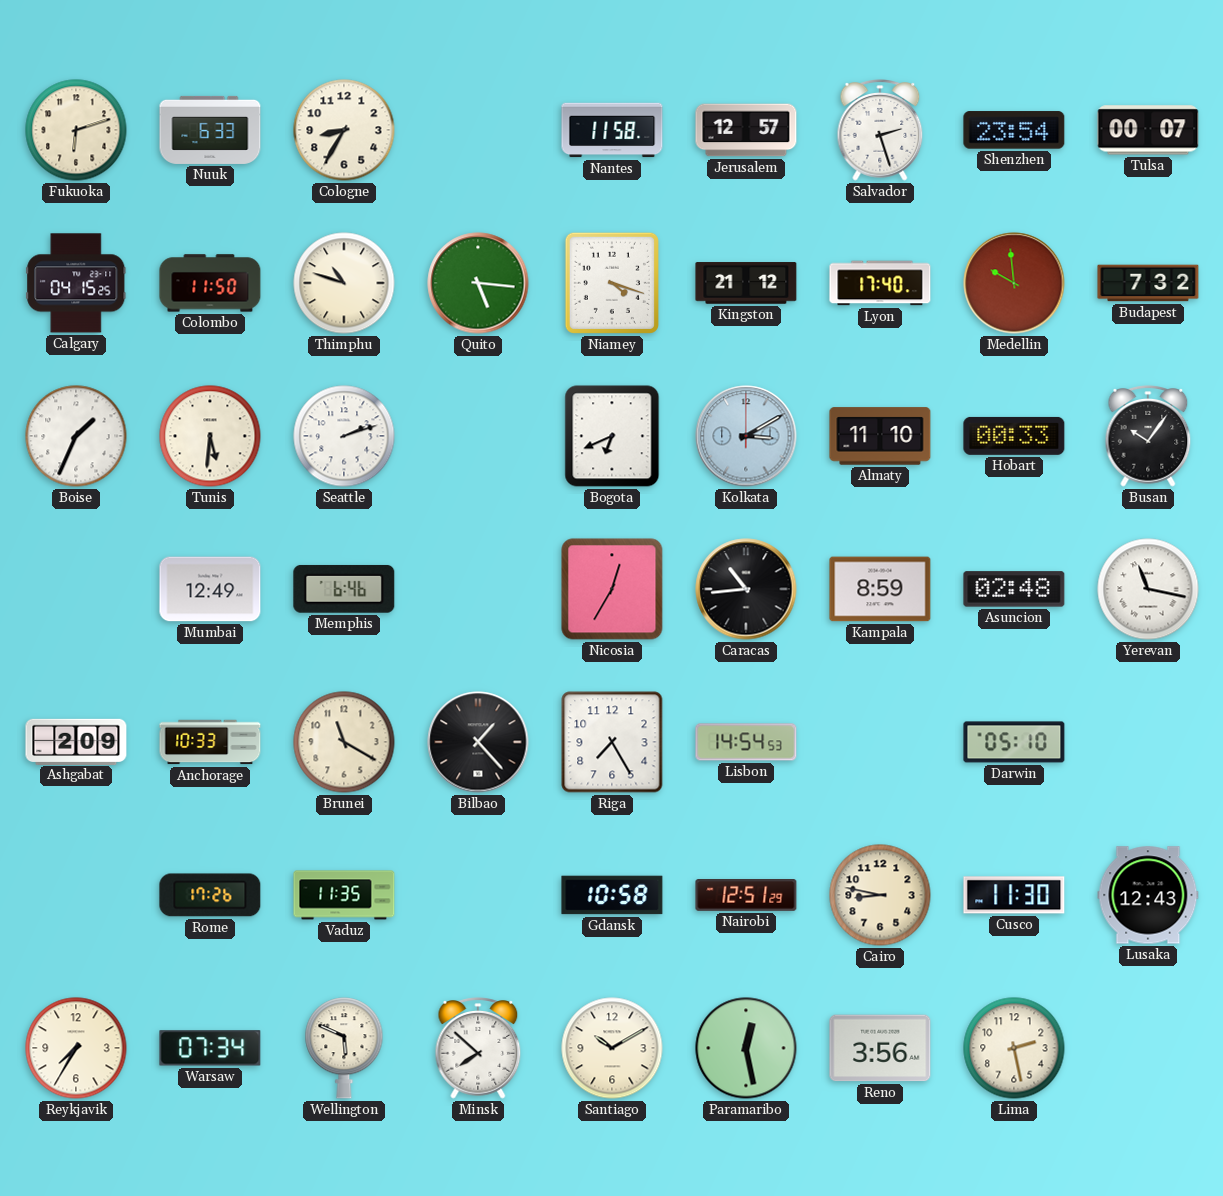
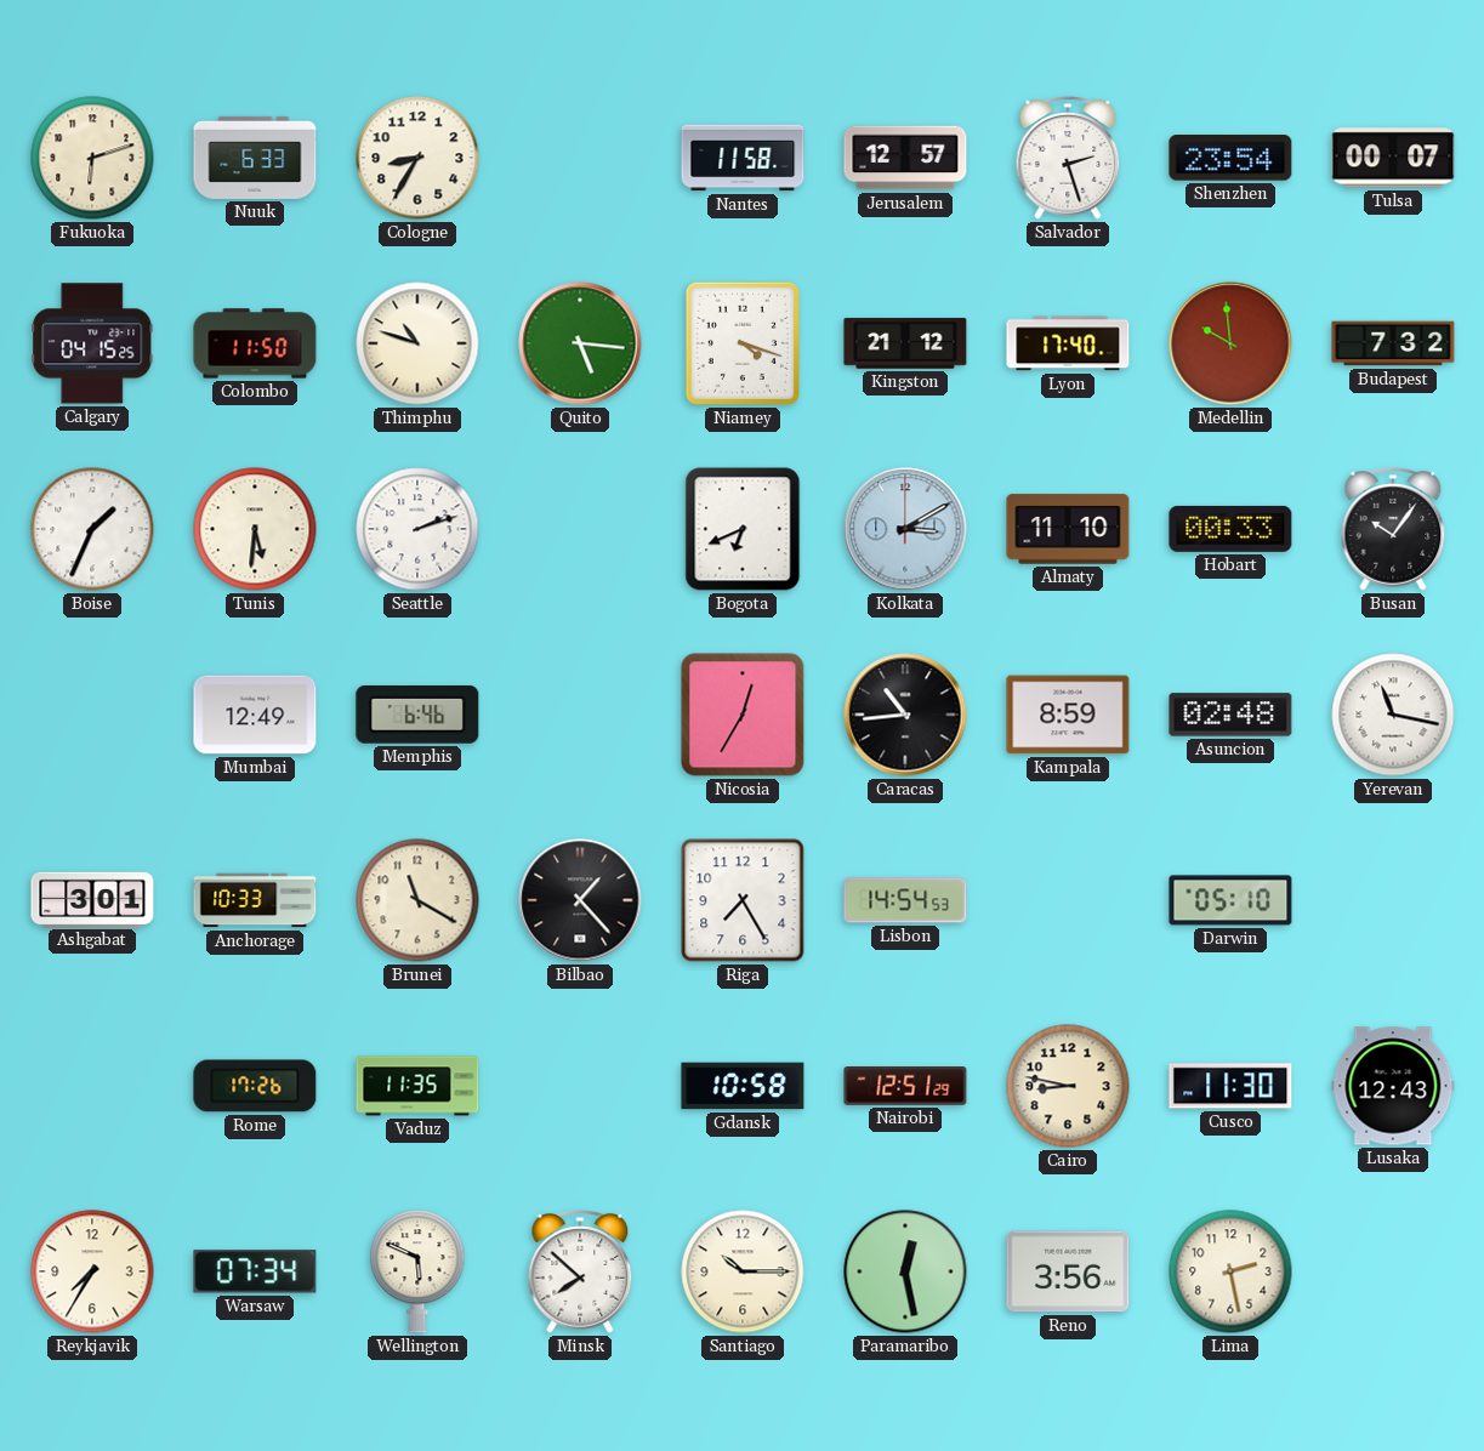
Ashgabat: 2:09 -> 3:01
Santiago: 10:10 -> 10:15
